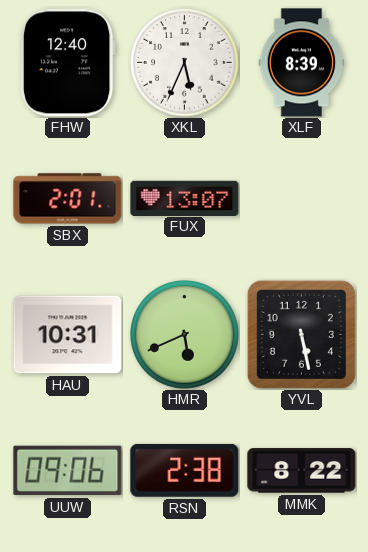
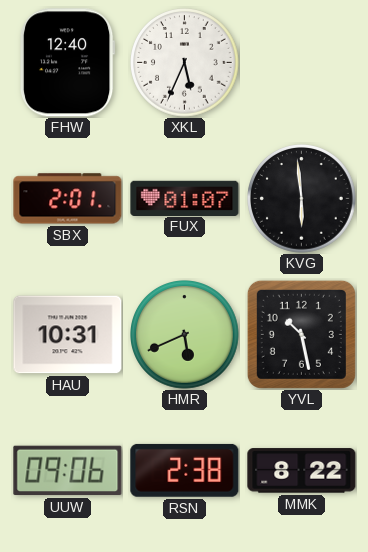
XLF: 8:39 -> none
FUX: 13:07 -> 01:07
KVG: none -> 5:59
YVL: 5:28 -> 10:28
